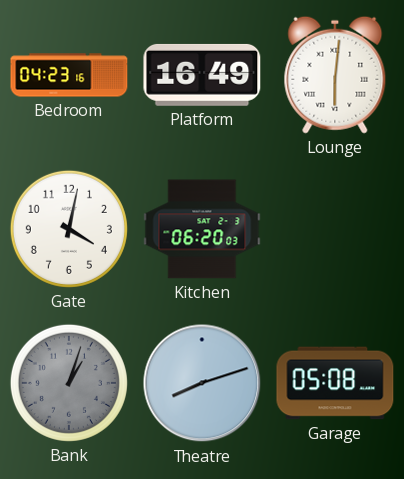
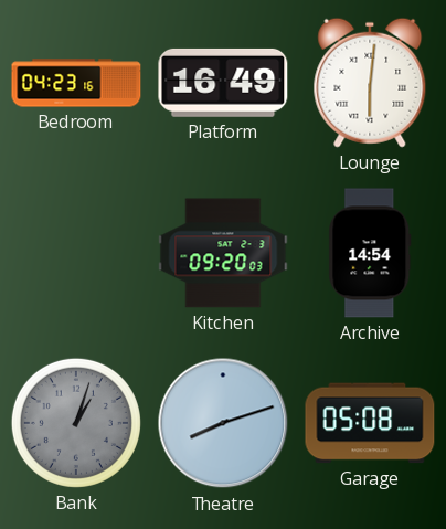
Gate: 4:02 -> none
Kitchen: 06:20 -> 09:20
Archive: none -> 14:54
